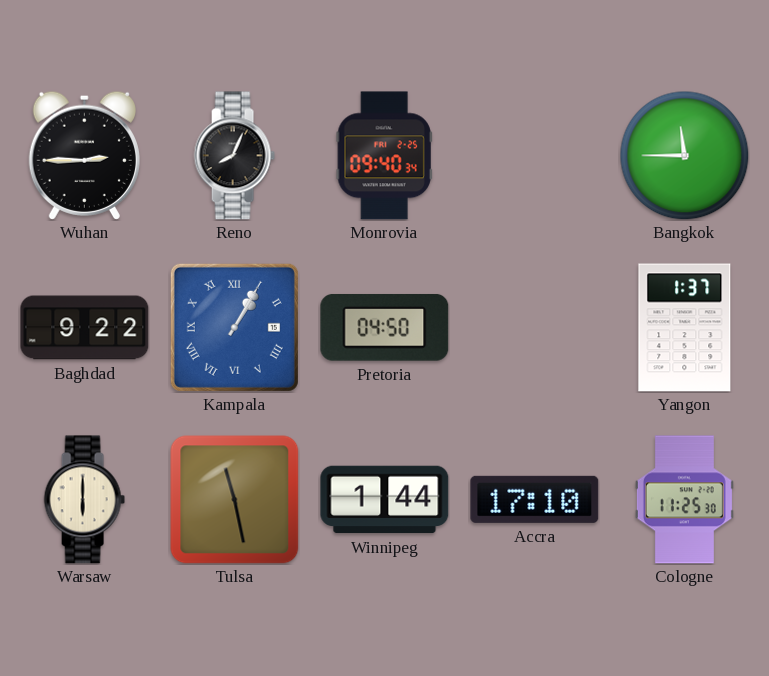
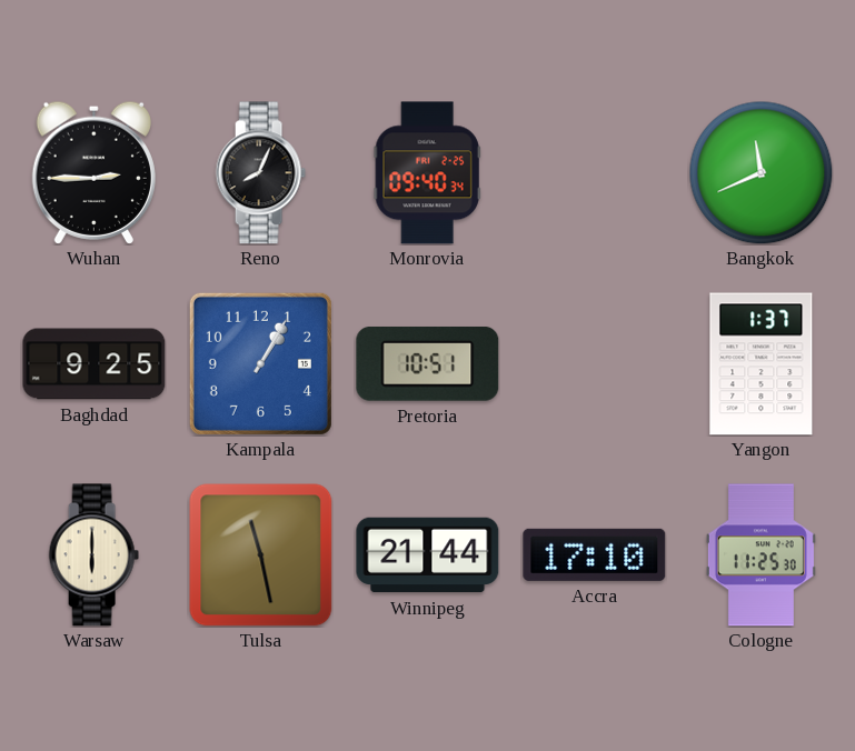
Bangkok: 11:45 -> 11:41
Baghdad: 9:22 -> 9:25
Kampala numerals: Roman -> Arabic
Pretoria: 04:50 -> 10:51
Winnipeg: 1:44 -> 21:44
